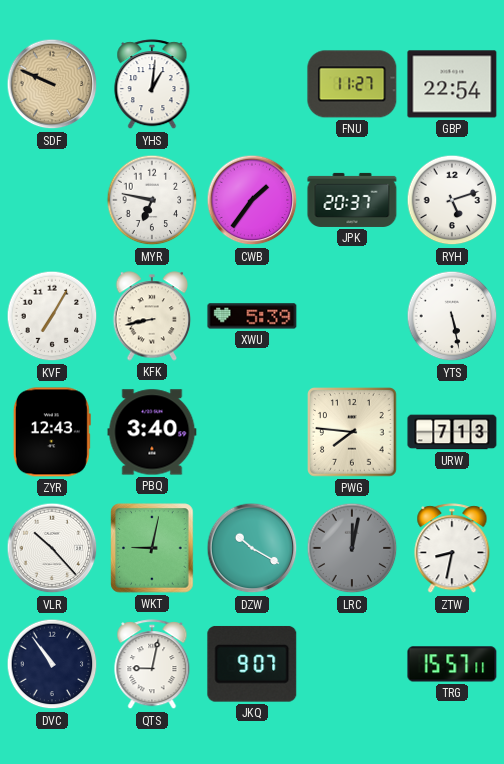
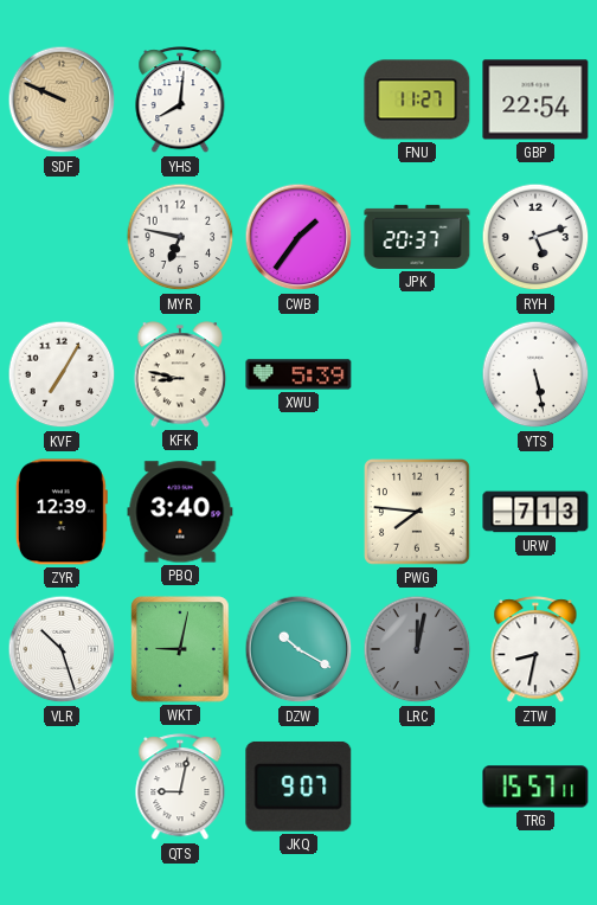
YHS: 1:01 -> 8:01
KFK: 8:43 -> 8:47
ZYR: 12:43 -> 12:39
VLR: 10:23 -> 10:27
DVC: 10:54 -> none
